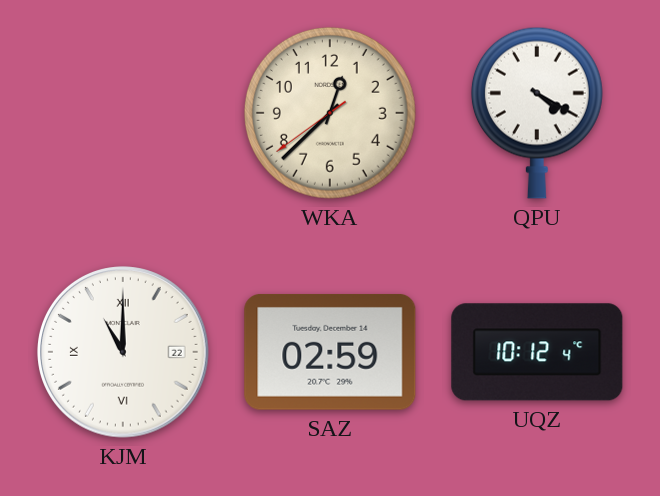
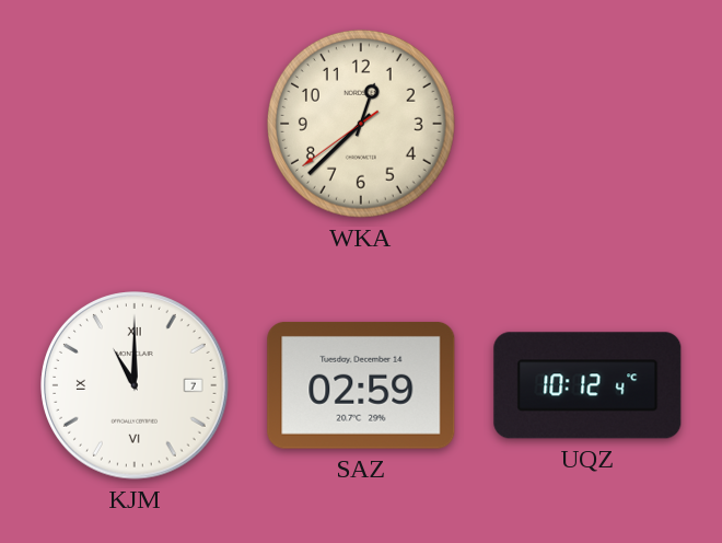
QPU: 4:20 -> none
KJM date: 22 -> 7
